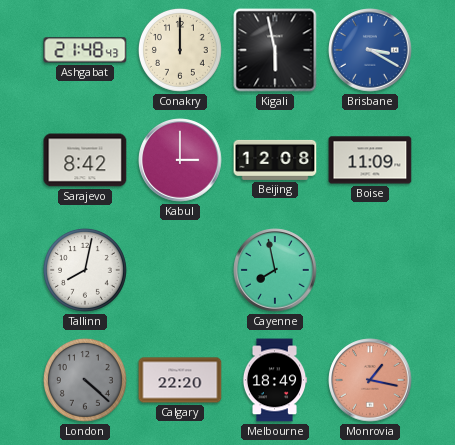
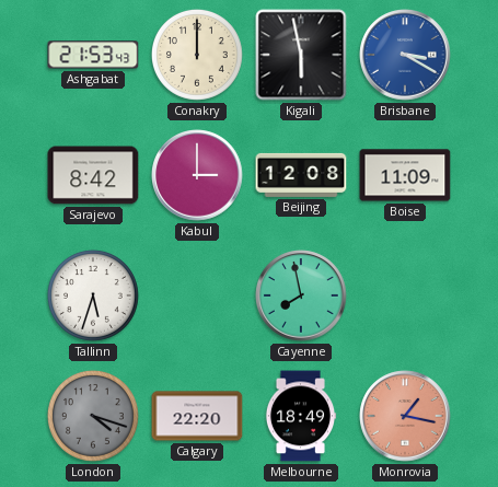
Ashgabat: 21:48 -> 21:53
Tallinn: 8:02 -> 5:33
London: 4:22 -> 4:18
